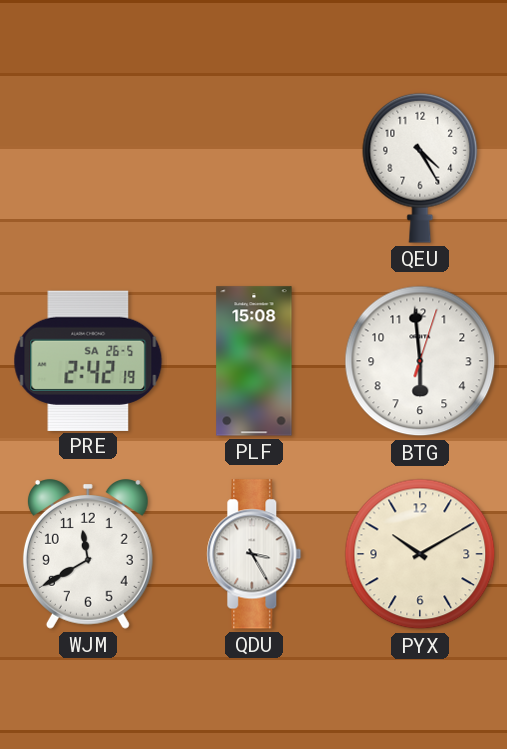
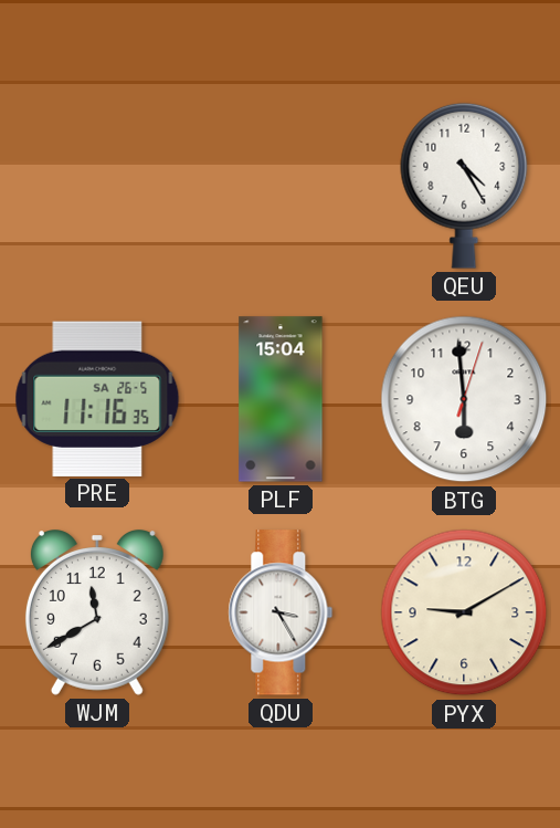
PRE: 2:42 -> 11:16
PLF: 15:08 -> 15:04
PYX: 10:10 -> 9:10
